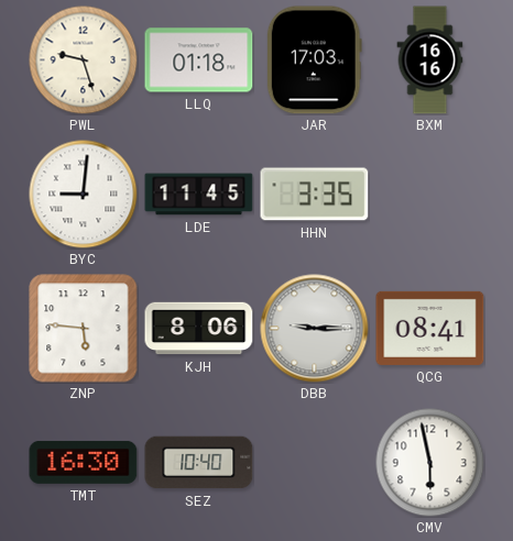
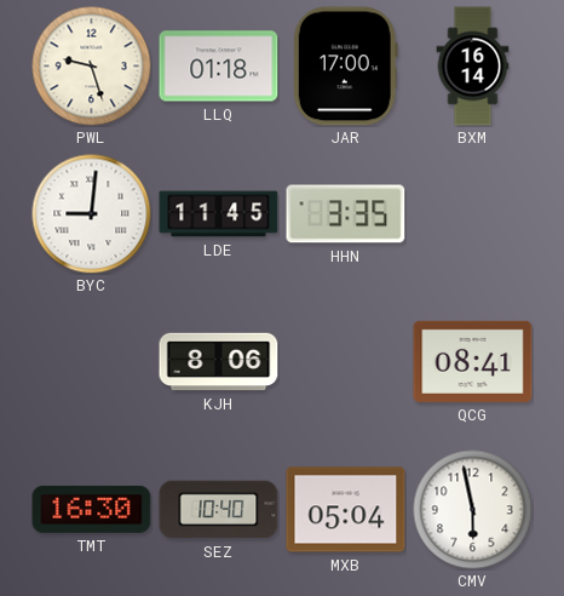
JAR: 17:03 -> 17:00
BXM: 16:16 -> 16:14
ZNP: 5:46 -> none
DBB: 9:15 -> none
MXB: none -> 05:04
